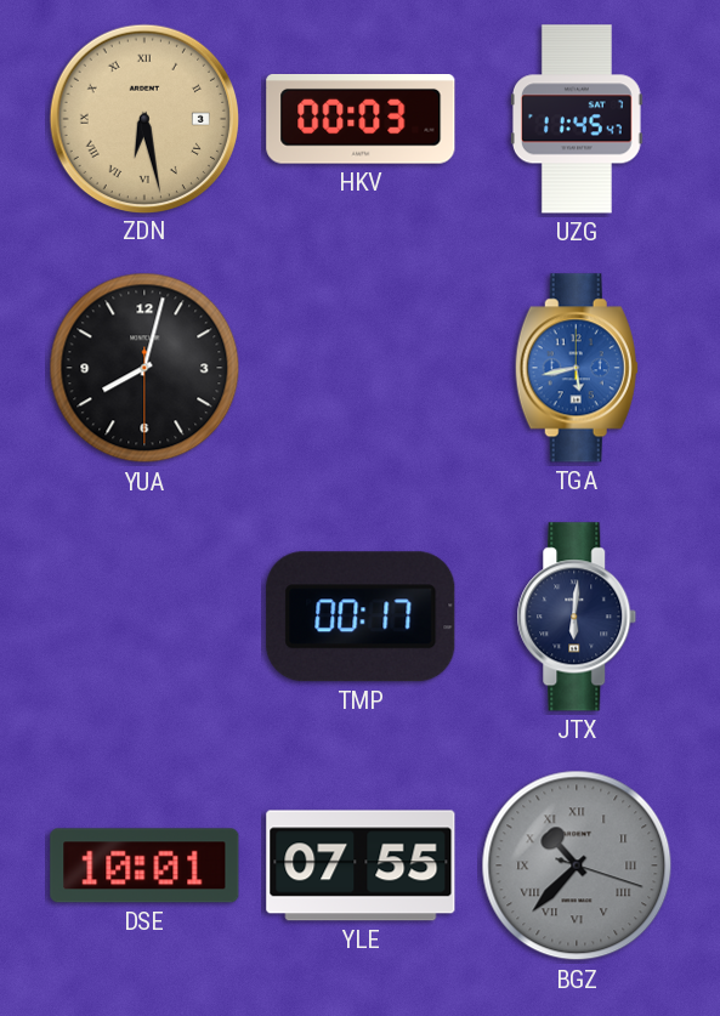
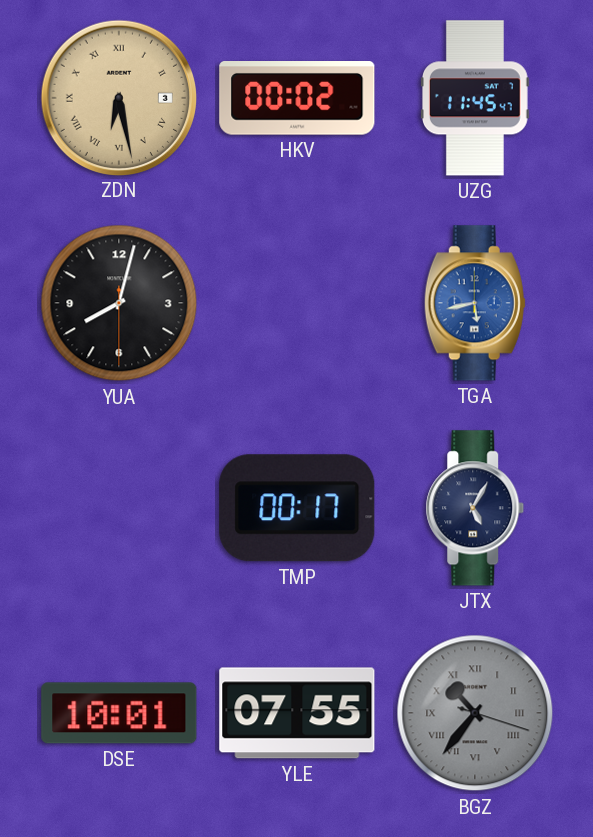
HKV: 00:03 -> 00:02
JTX: 6:01 -> 5:05
BGZ: 10:37 -> 10:36
